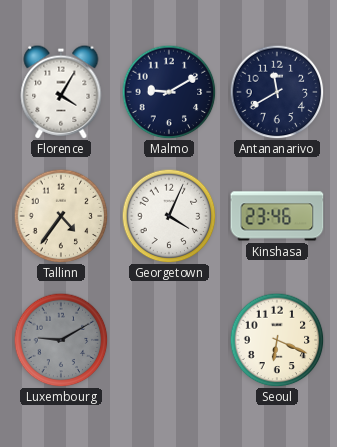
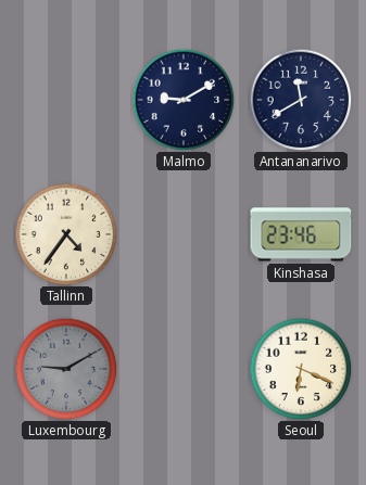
Florence: 4:05 -> none
Georgetown: 4:04 -> none
